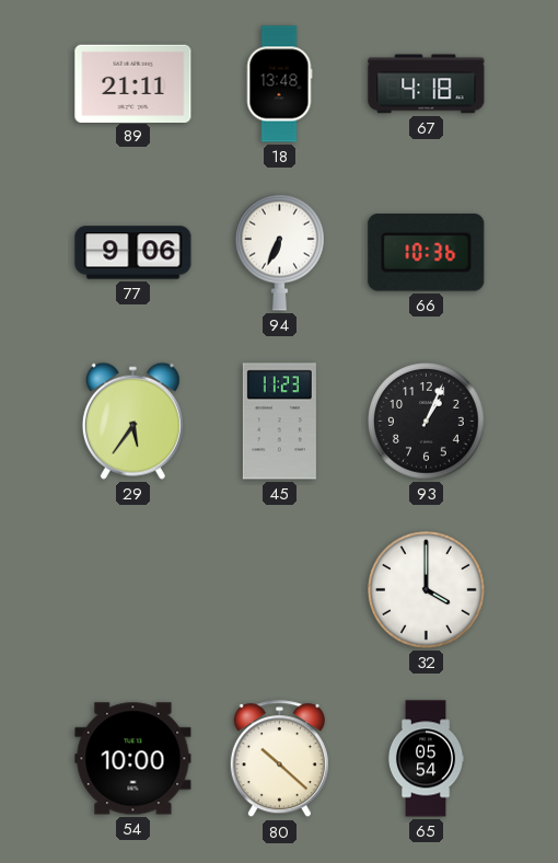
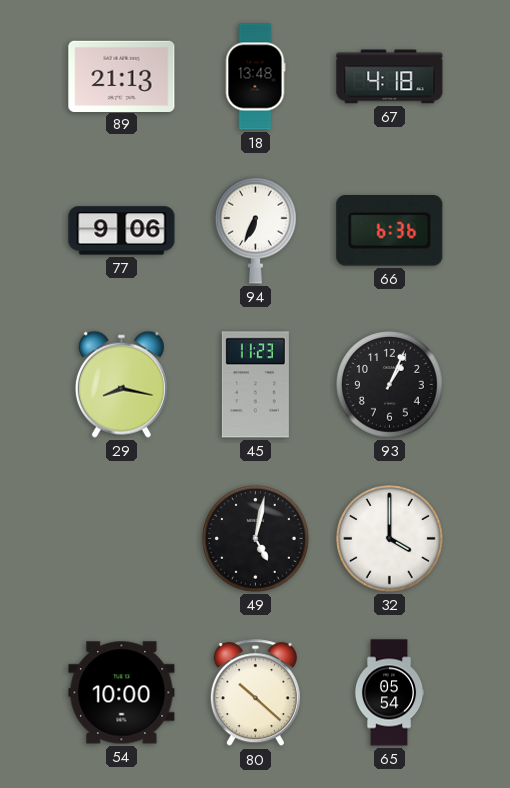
89: 21:11 -> 21:13
66: 10:36 -> 6:36
29: 5:36 -> 8:17
49: none -> 5:02
